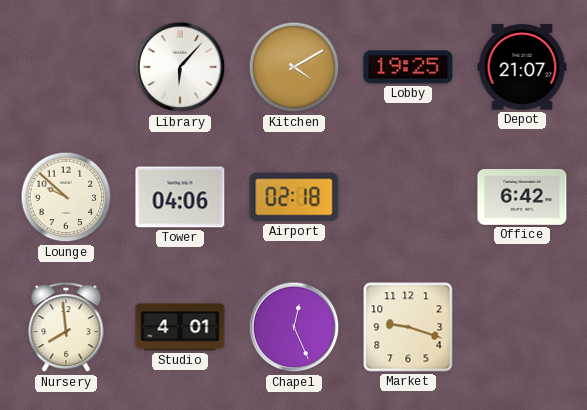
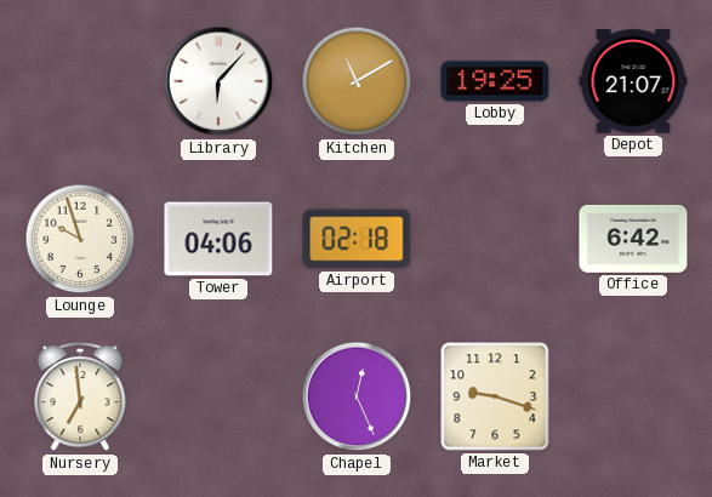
Kitchen: 4:10 -> 11:10
Lounge: 9:52 -> 9:57
Nursery: 7:59 -> 6:59
Studio: 4:01 -> none
